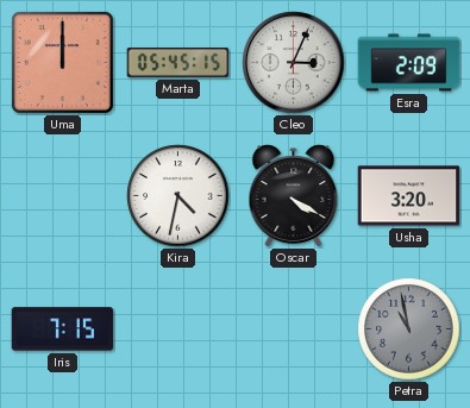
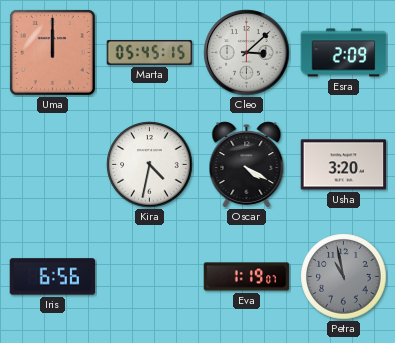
Cleo: 3:04 -> 3:08
Iris: 7:15 -> 6:56
Eva: none -> 1:19
